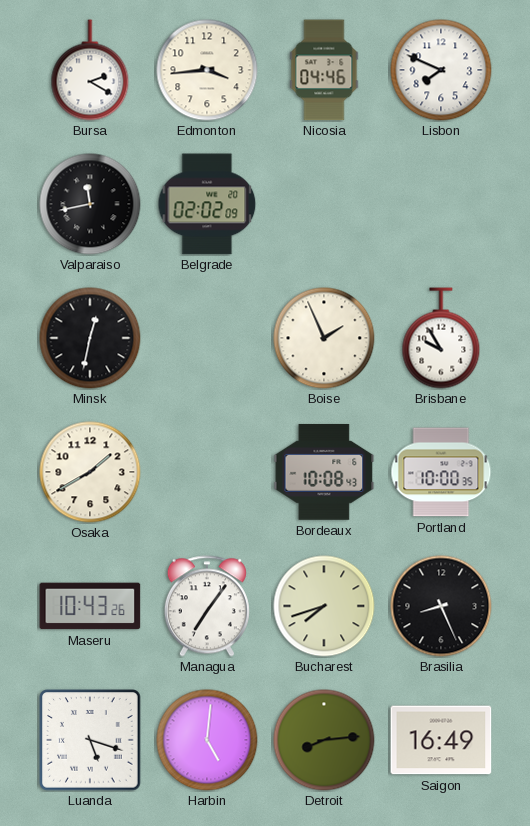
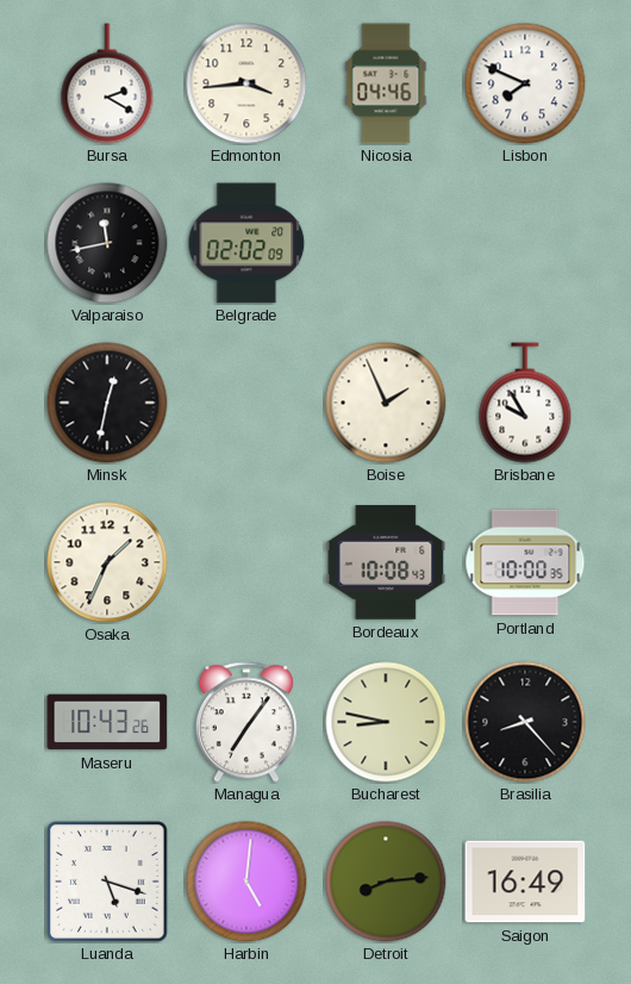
Osaka: 1:40 -> 1:34
Bucharest: 7:42 -> 8:47
Brasilia: 8:26 -> 8:23
